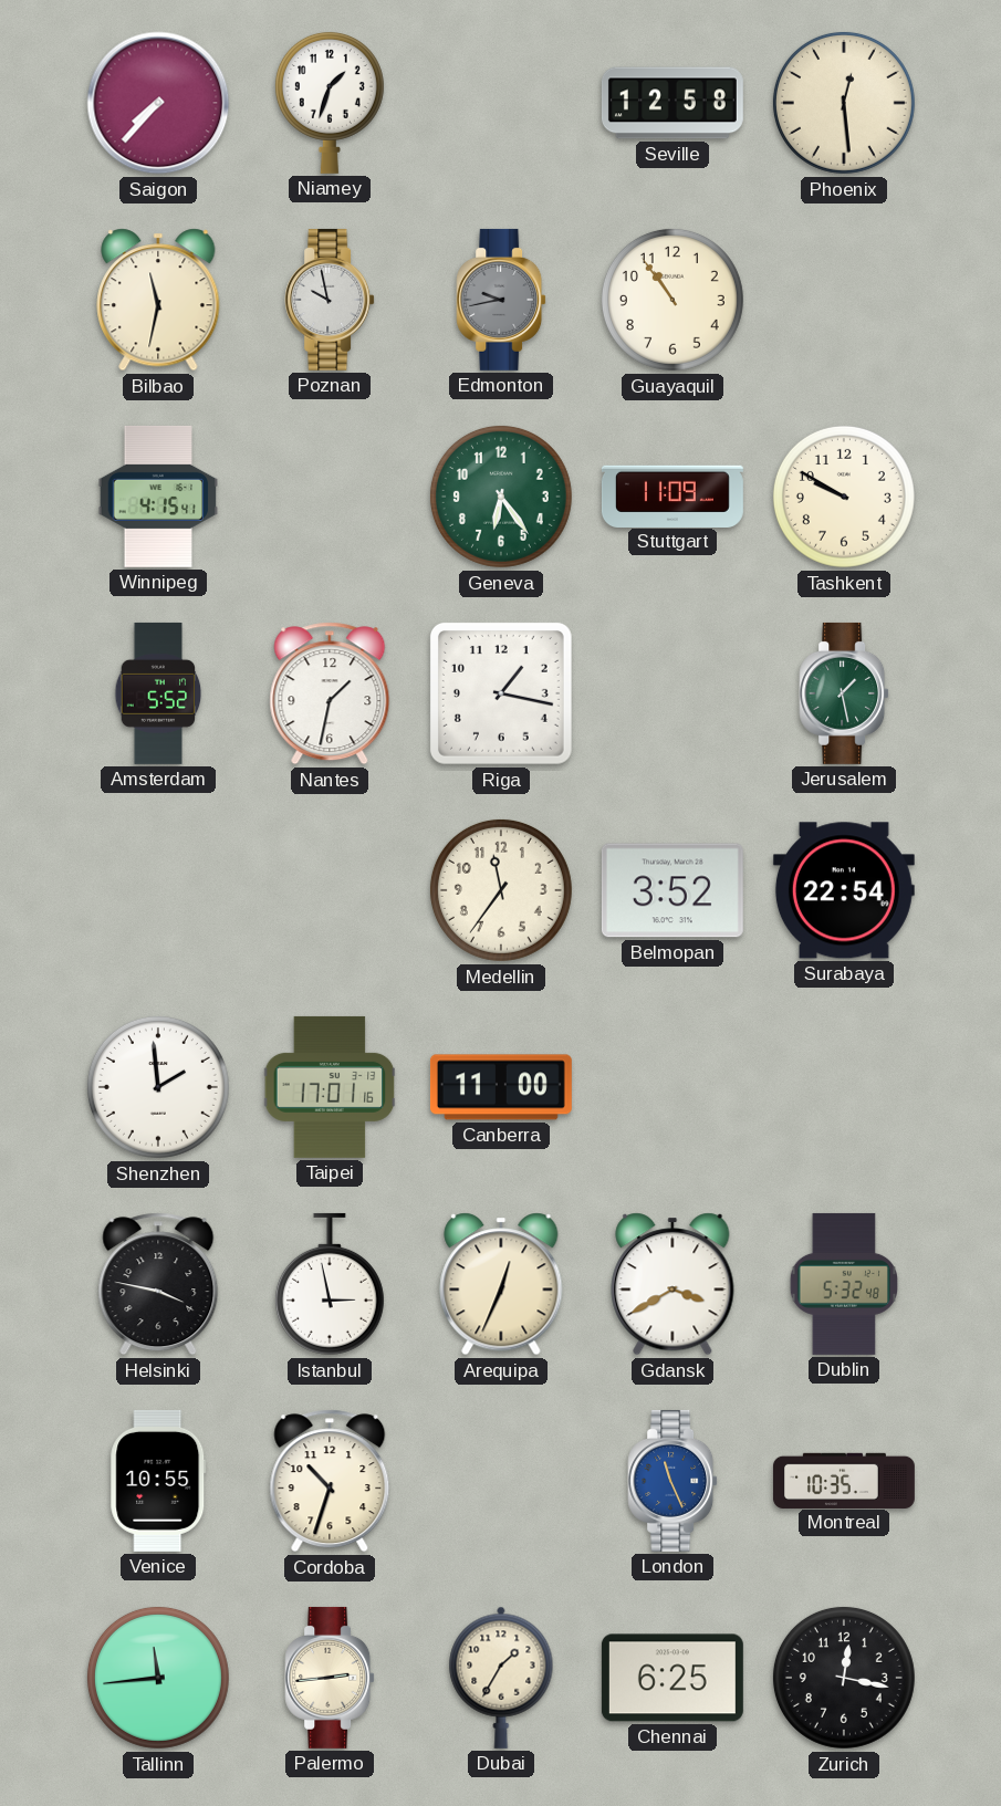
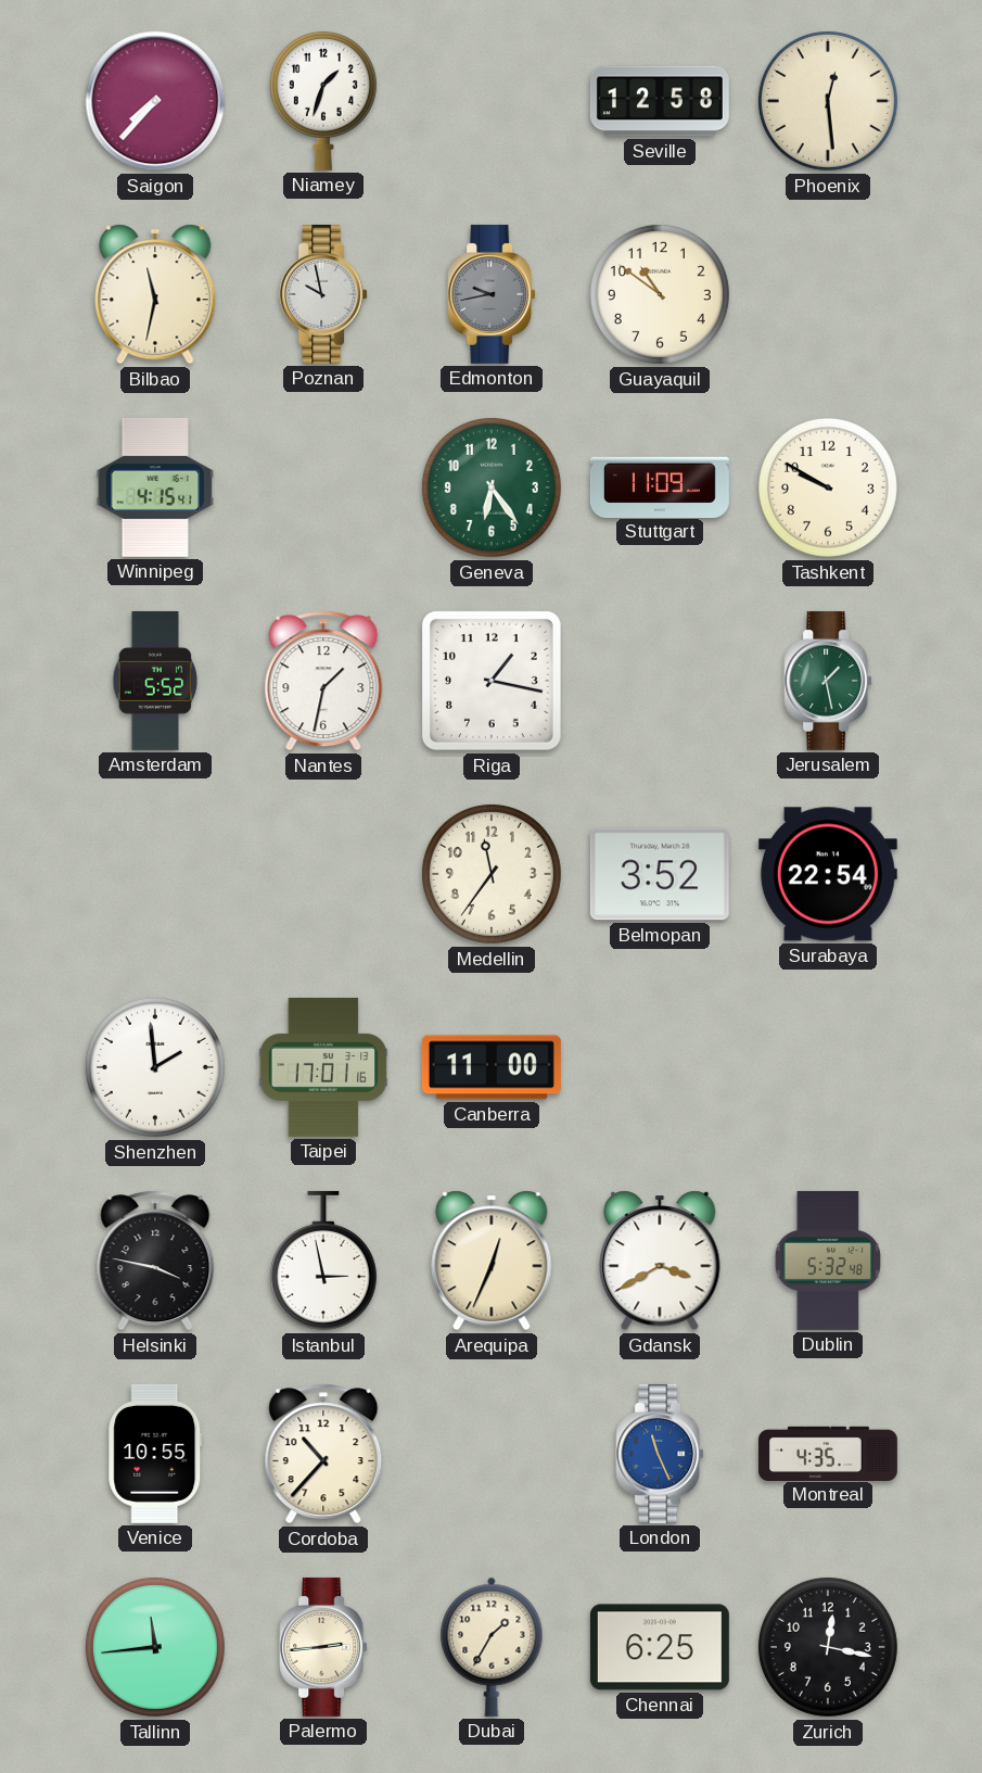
Guayaquil: 10:54 -> 10:51
Cordoba: 10:33 -> 10:37
Montreal: 10:35 -> 4:35
